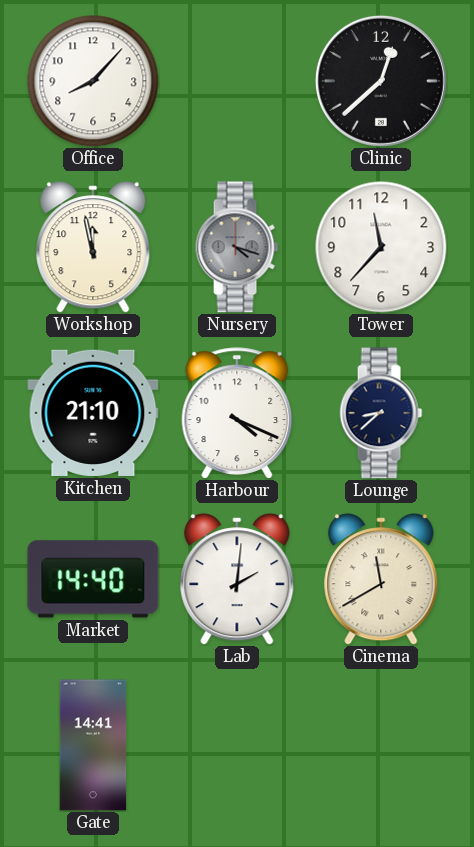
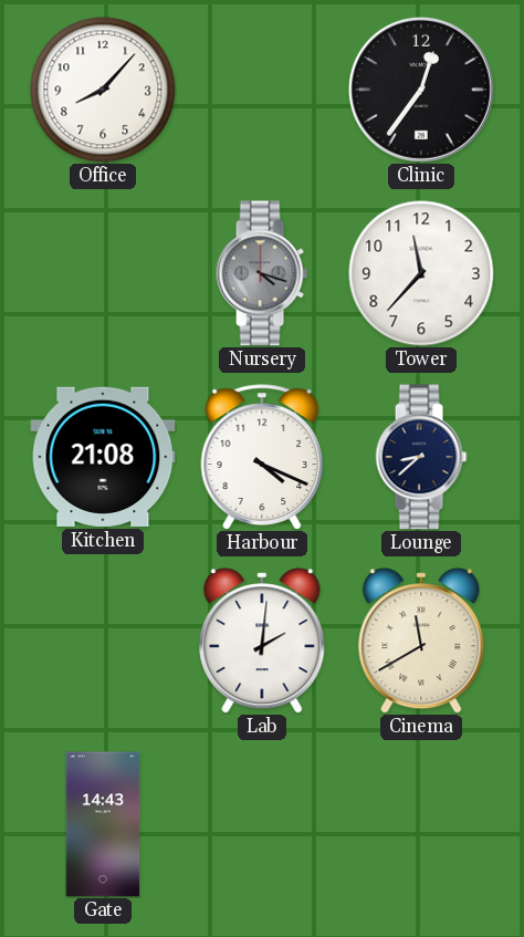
Clinic: 12:38 -> 12:36
Workshop: 11:58 -> none
Kitchen: 21:10 -> 21:08
Market: 14:40 -> none
Gate: 14:41 -> 14:43
